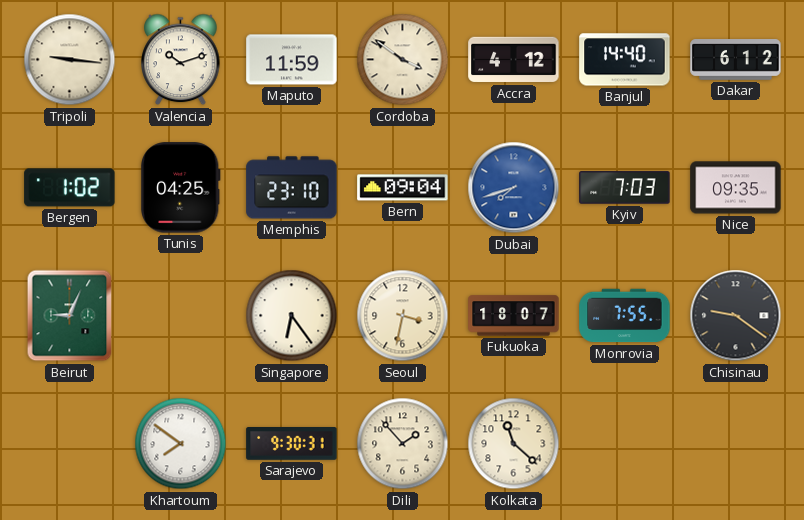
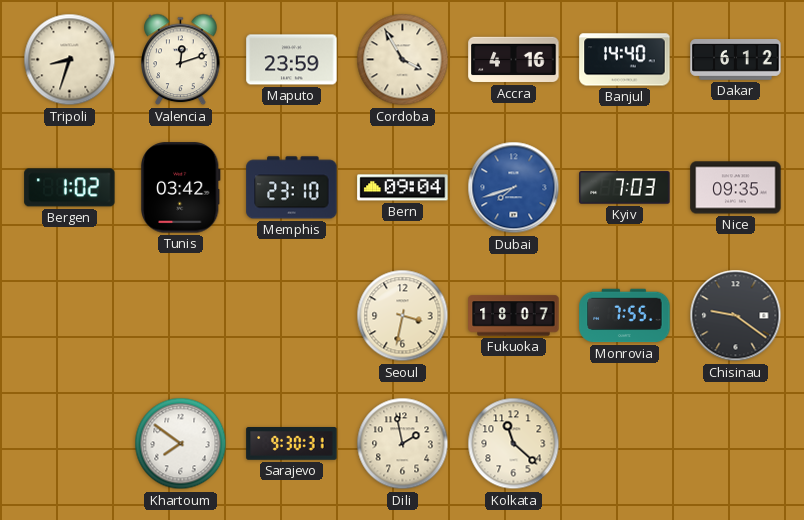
Tripoli: 9:16 -> 8:33
Valencia: 10:12 -> 12:12
Maputo: 11:59 -> 23:59
Cordoba: 3:51 -> 3:55
Accra: 4:12 -> 4:16
Tunis: 04:25 -> 03:42
Beirut: 9:04 -> none
Singapore: 6:24 -> none
Dili: 1:53 -> 1:58
